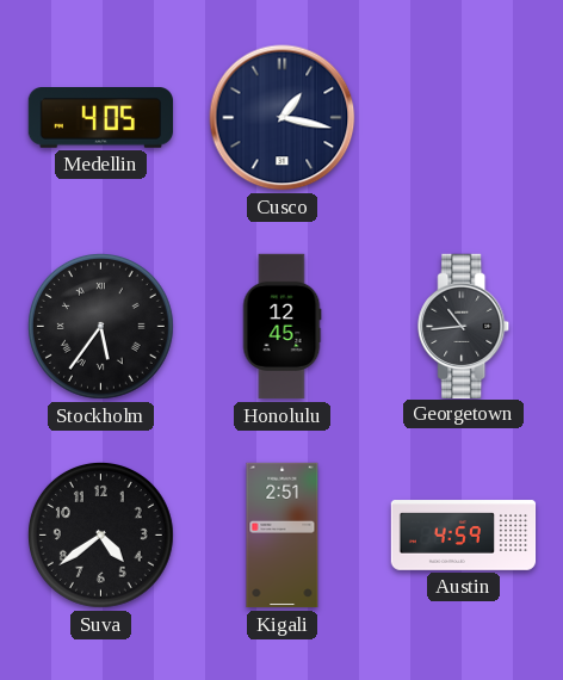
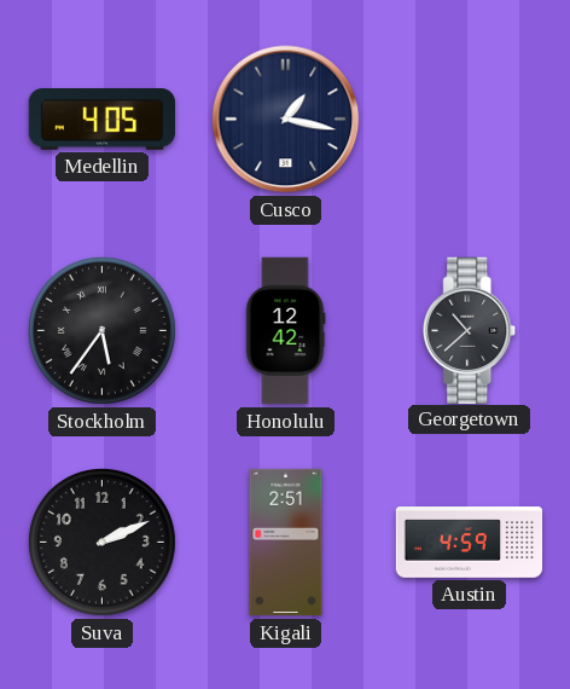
Honolulu: 12:45 -> 12:42
Georgetown: 10:44 -> 10:38
Suva: 4:39 -> 2:11
